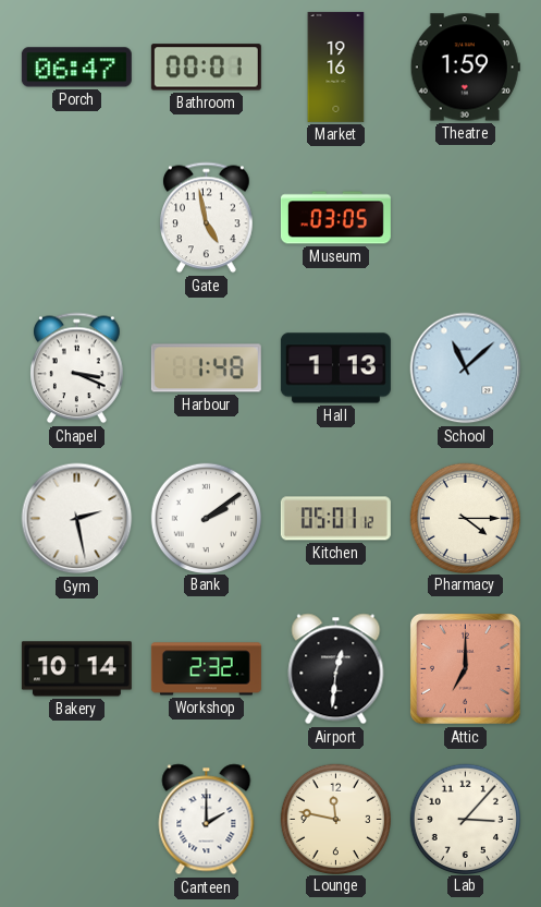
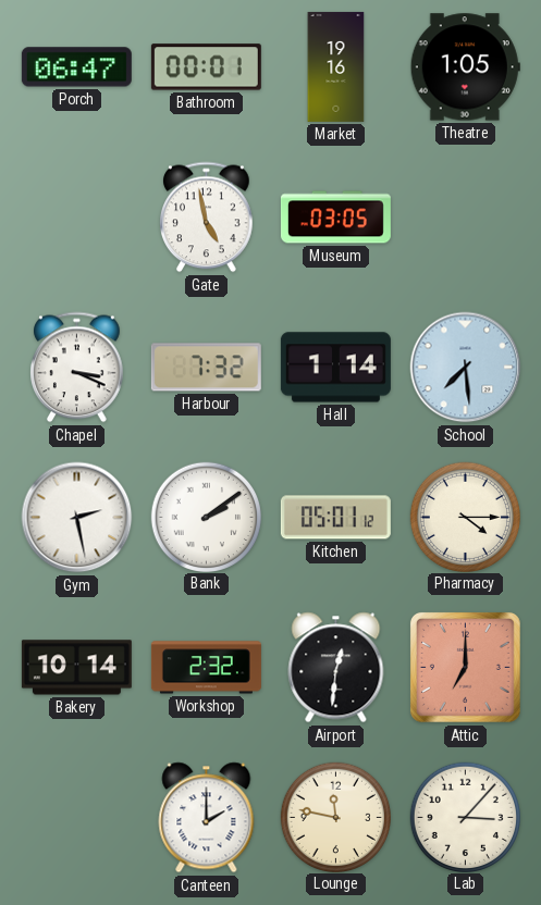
Theatre: 1:59 -> 1:05
Harbour: 1:48 -> 7:32
Hall: 1:13 -> 1:14
School: 11:08 -> 7:29
